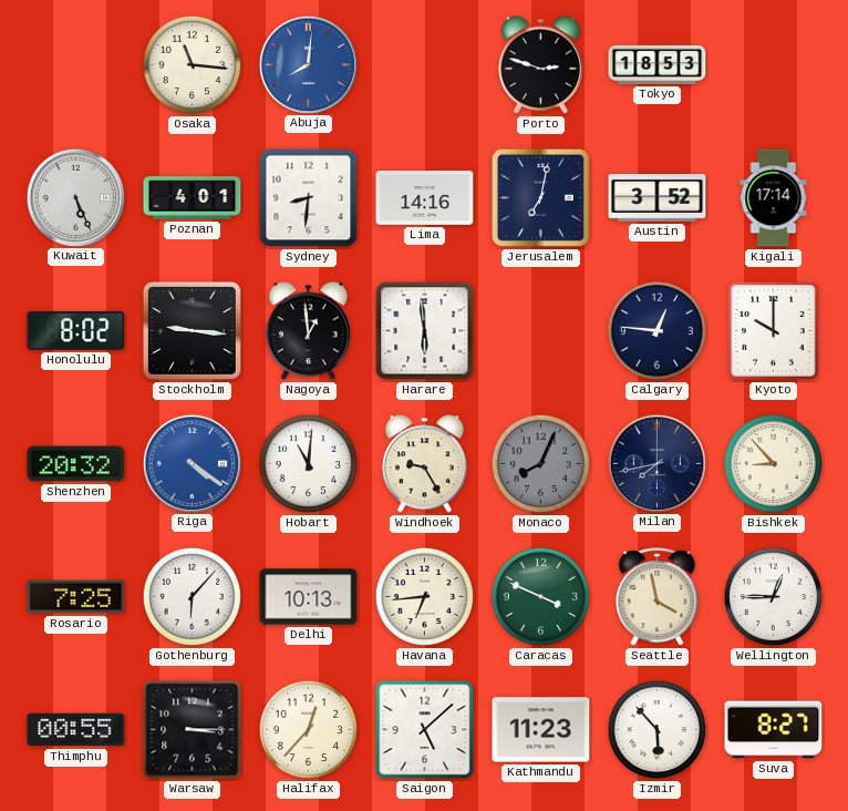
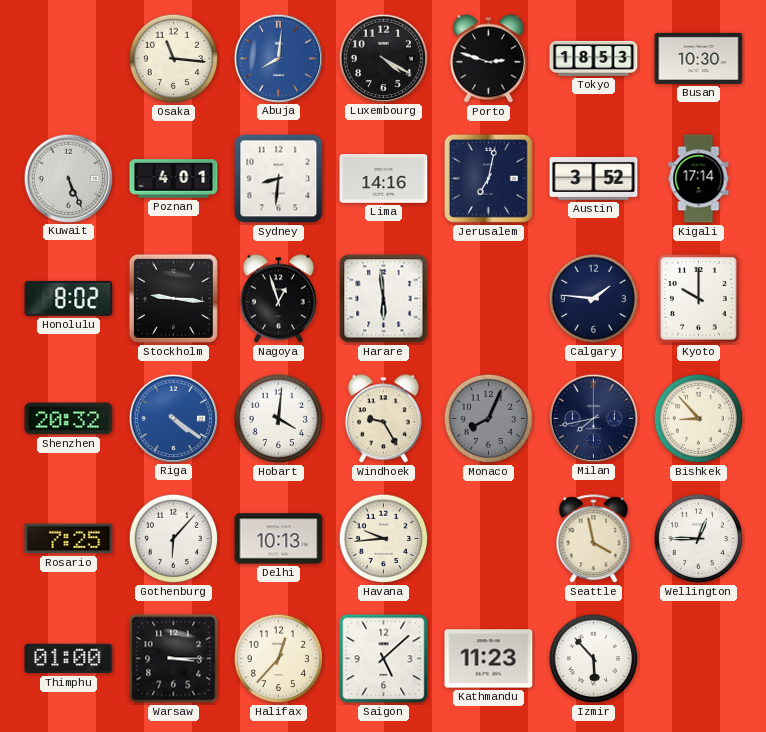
Luxembourg: none -> 4:20
Busan: none -> 10:30
Nagoya: 12:59 -> 12:57
Calgary: 12:46 -> 1:46
Hobart: 11:01 -> 4:01
Havana: 6:44 -> 9:44
Caracas: 3:49 -> none
Thimphu: 00:55 -> 01:00
Suva: 8:27 -> none
